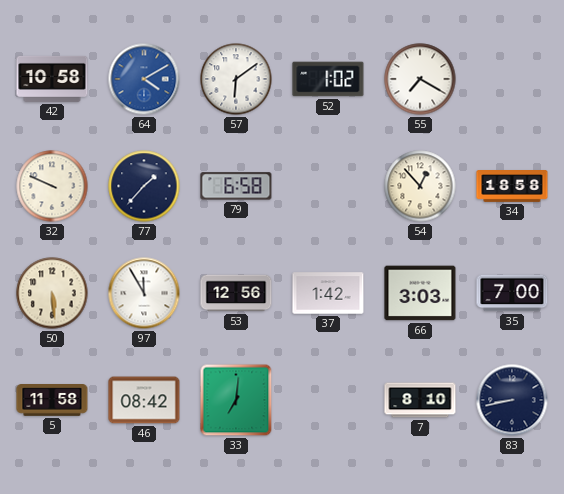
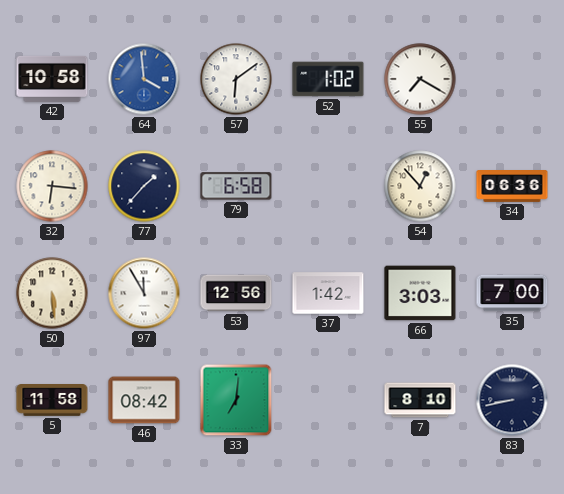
64: 4:10 -> 3:59
32: 9:49 -> 6:16
34: 18:58 -> 06:36
